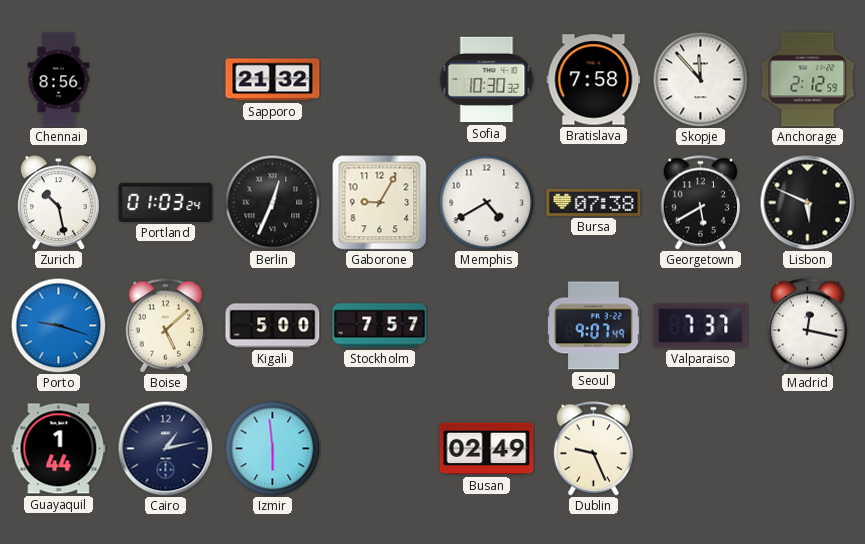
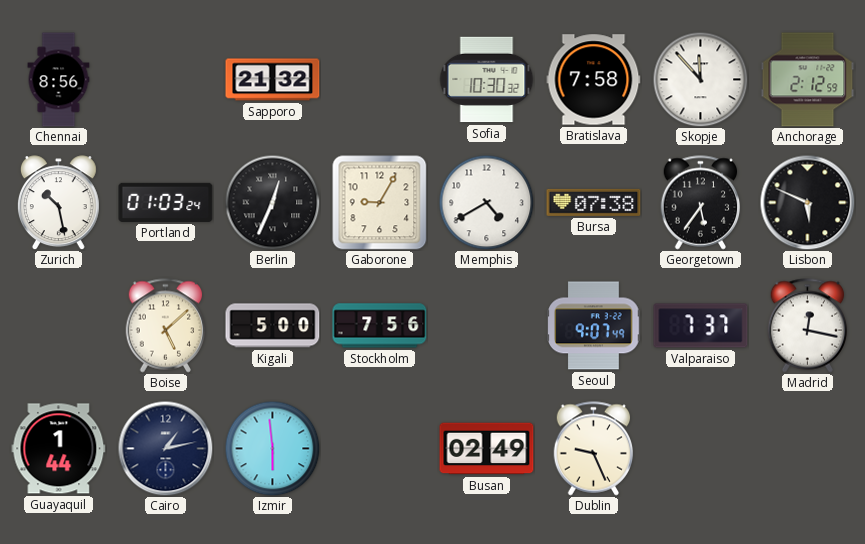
Georgetown: 5:40 -> 5:36
Porto: 9:18 -> none
Stockholm: 7:57 -> 7:56
